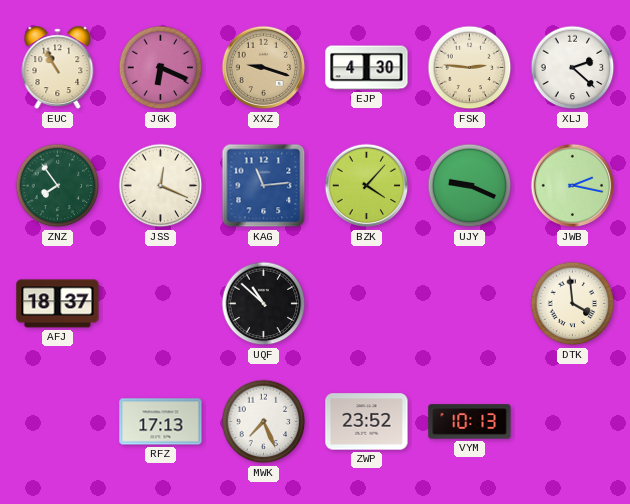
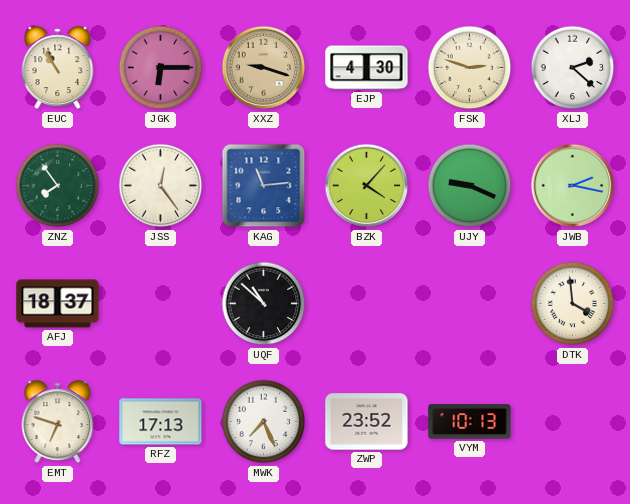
JGK: 6:19 -> 6:15
FSK: 2:46 -> 2:48
JSS: 12:19 -> 12:24
EMT: none -> 6:48
